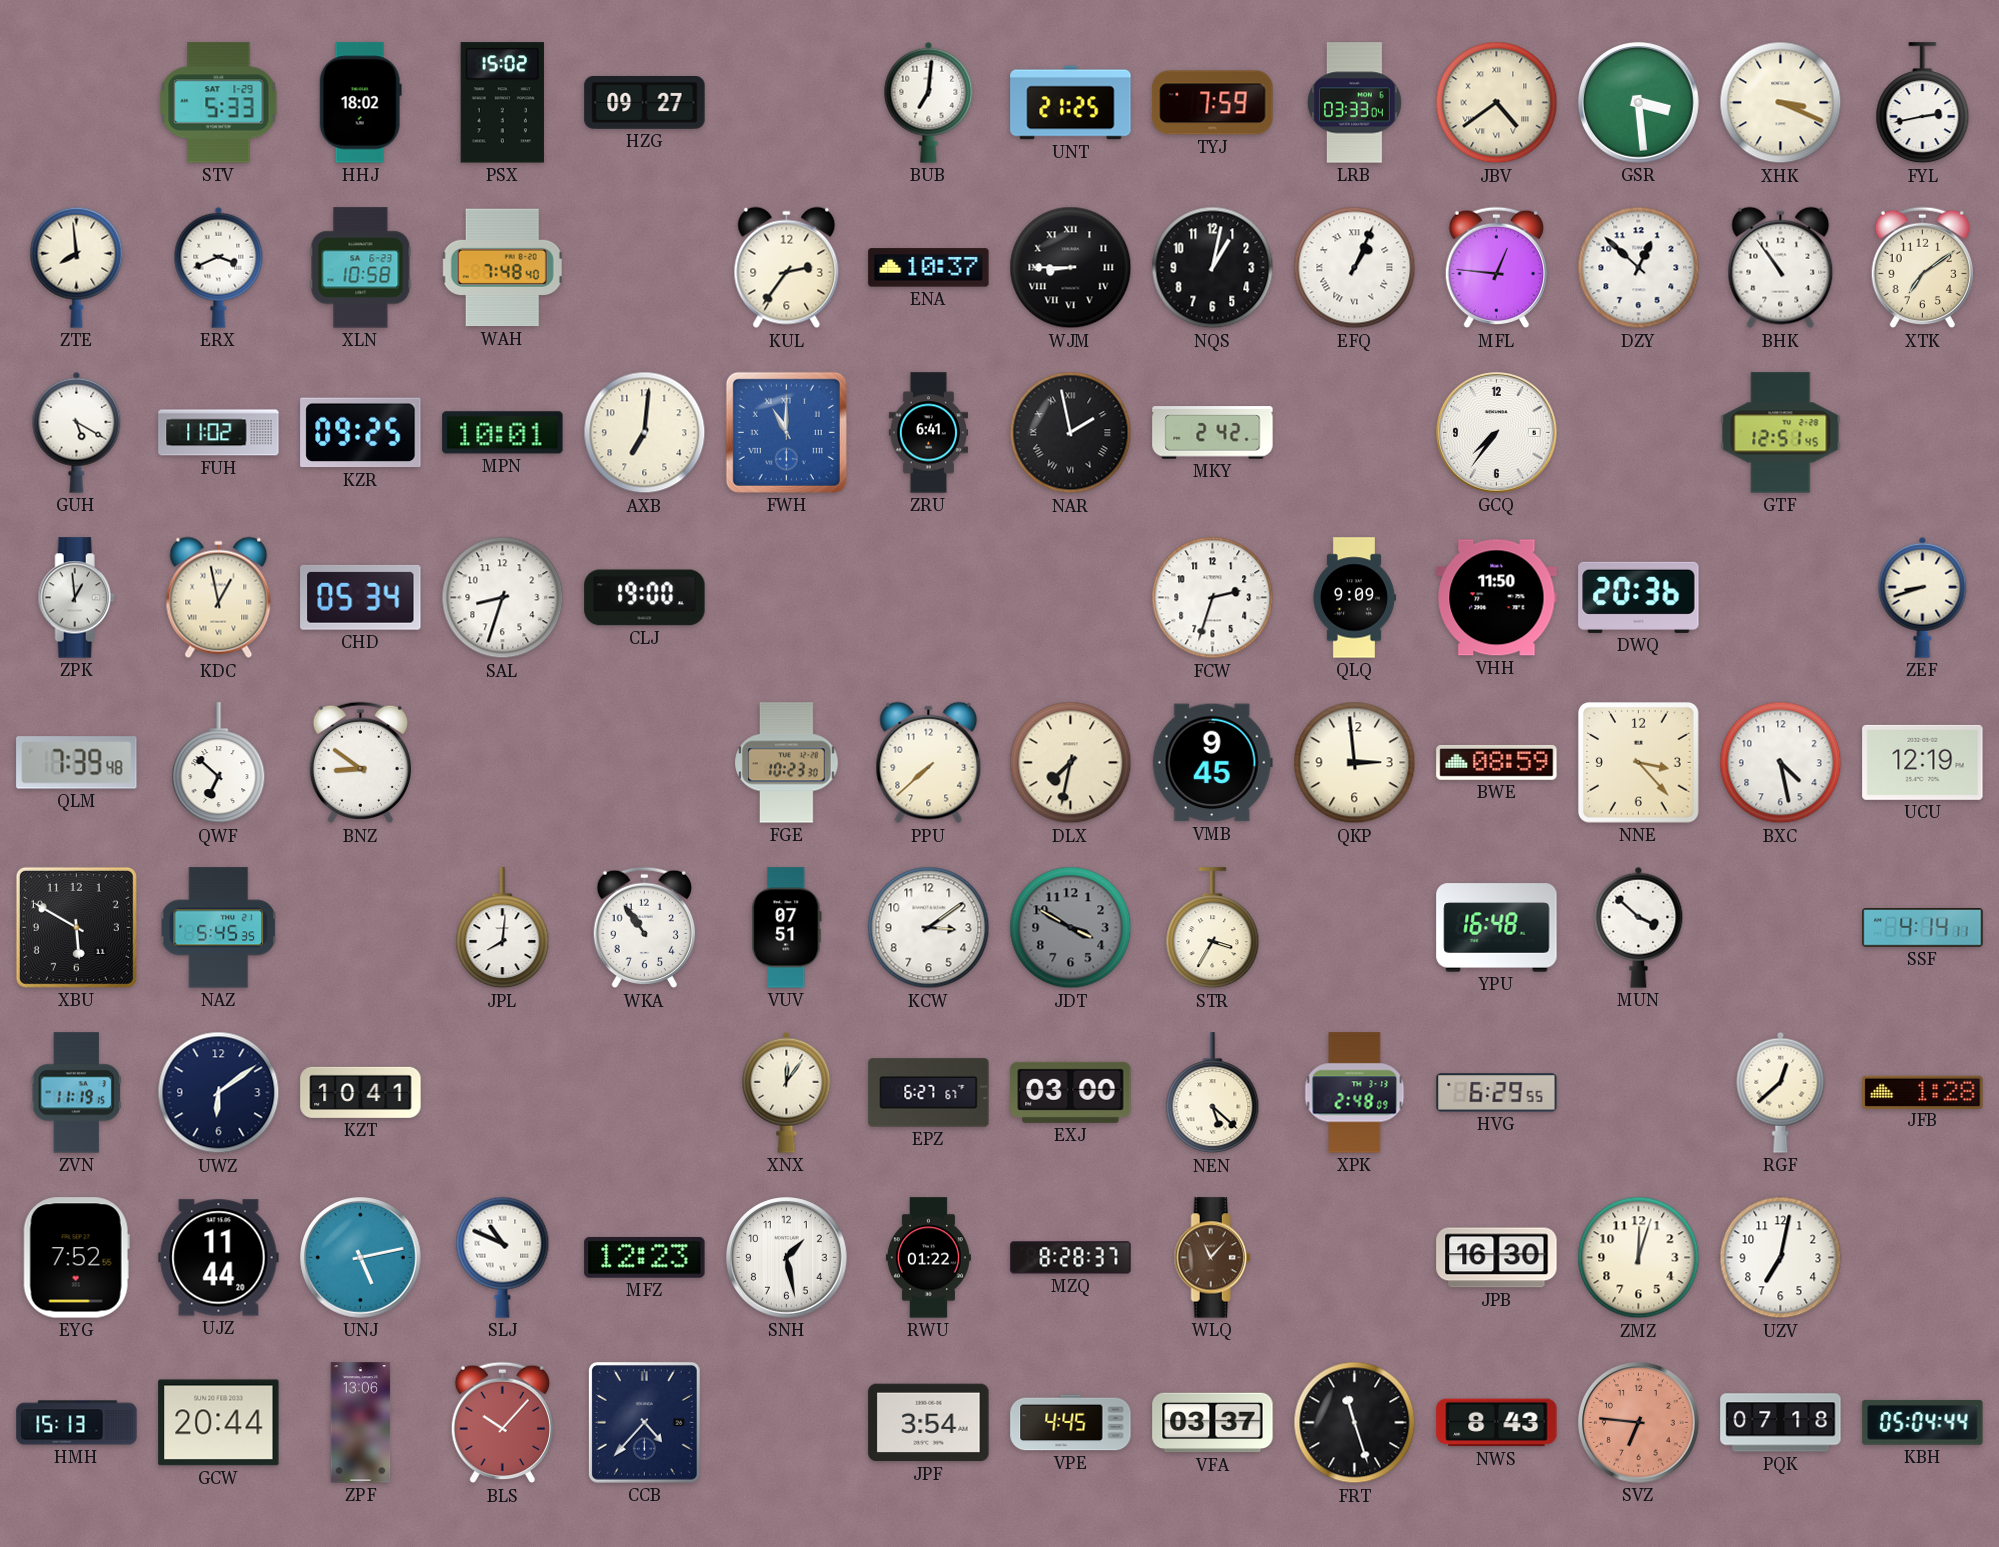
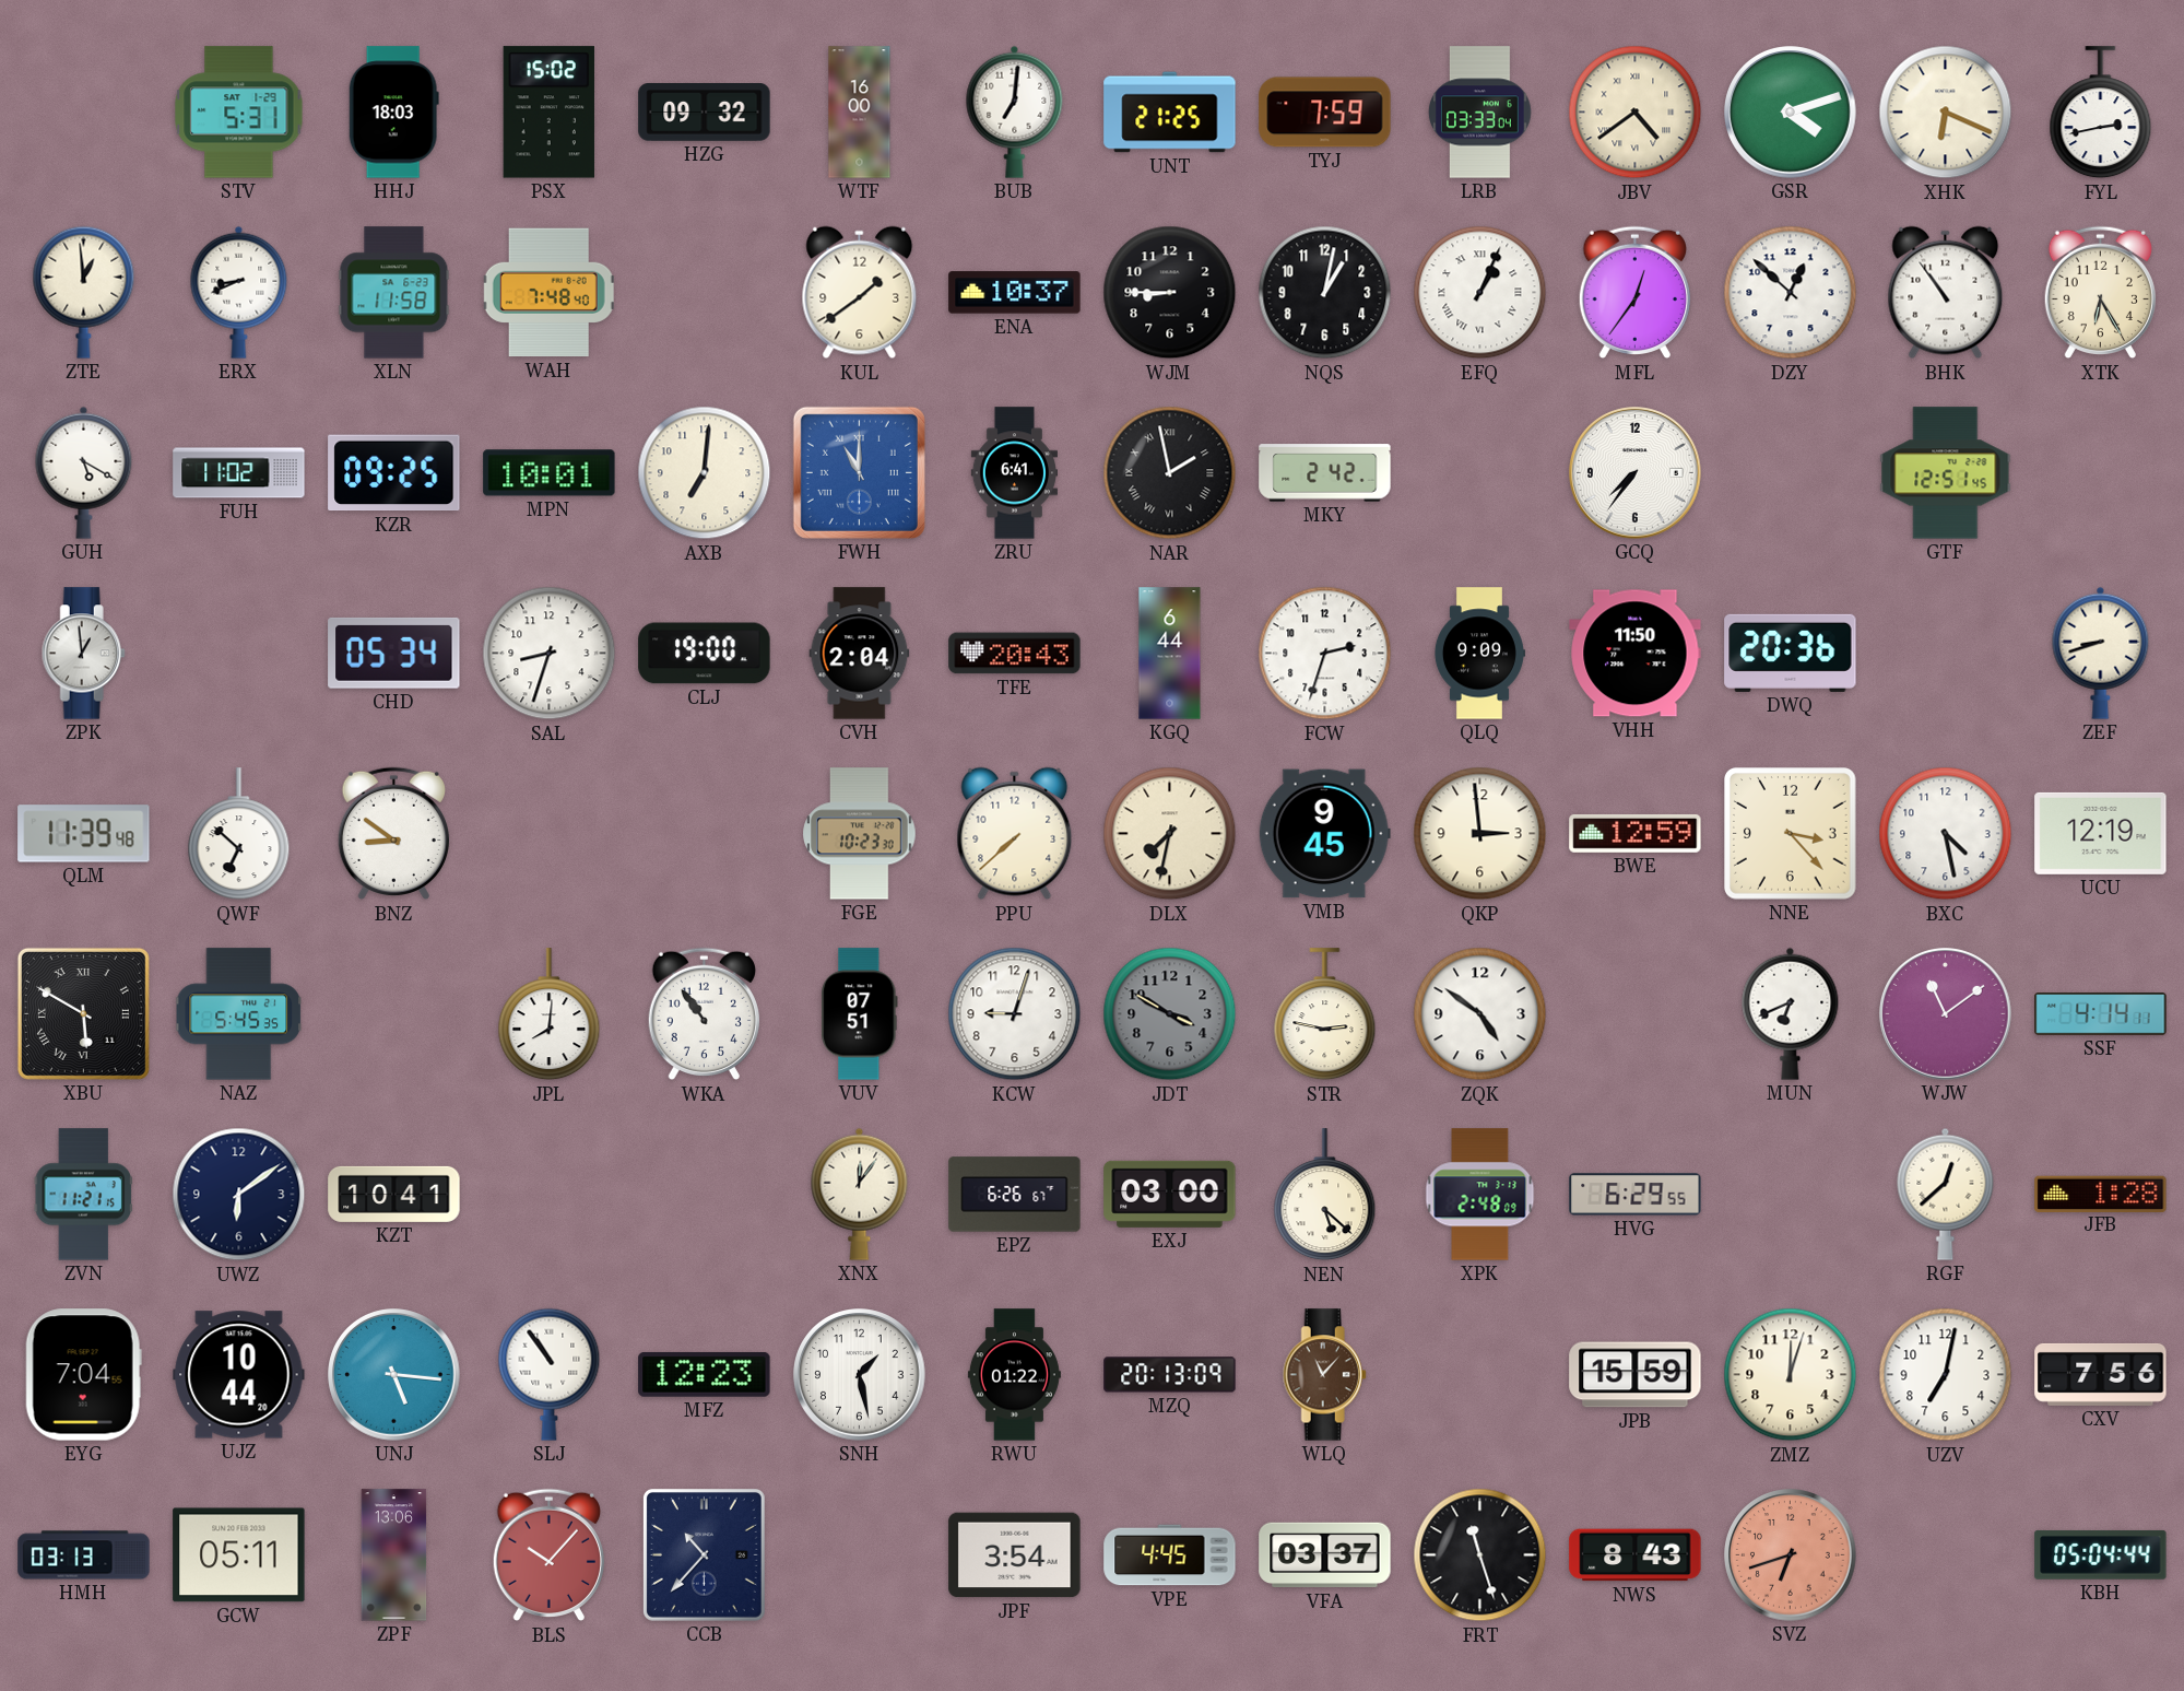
STV: 5:33 -> 5:31
HHJ: 18:02 -> 18:03
HZG: 09:27 -> 09:32
WTF: none -> 16:00
GSR: 3:29 -> 4:12
XHK: 3:19 -> 6:19
ZTE: 7:59 -> 12:59
ERX: 3:41 -> 8:41
XLN: 10:58 -> 11:58
KUL: 2:36 -> 1:39
WJM numerals: Roman -> Arabic
MFL: 12:46 -> 12:36
XTK: 7:09 -> 6:25
KDC: 12:58 -> none
CVH: none -> 2:04
TFE: none -> 20:43
KGQ: none -> 6:44
QLM: 7:39 -> 11:39
BWE: 08:59 -> 12:59
XBU numerals: Arabic -> Roman
KCW: 3:09 -> 9:03
STR: 3:35 -> 2:47
ZQK: none -> 4:51
YPU: 16:48 -> none
MUN: 3:52 -> 6:41
WJW: none -> 11:09
ZVN: 11:19 -> 11:21
EPZ: 6:27 -> 6:26
EYG: 7:52 -> 7:04
UJZ: 11:44 -> 10:44
UNJ: 5:13 -> 5:16
SLJ: 10:49 -> 10:54
MZQ: 8:28 -> 20:13
JPB: 16:30 -> 15:59
CXV: none -> 7:56
HMH: 15:13 -> 03:13
GCW: 20:44 -> 05:11
CCB: 4:37 -> 10:37
SVZ: 6:46 -> 6:42
PQK: 07:18 -> none
